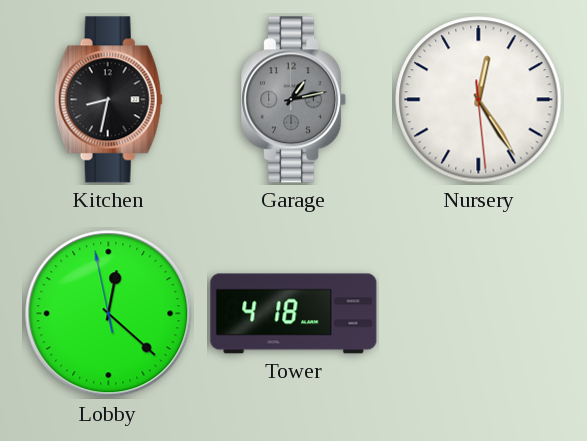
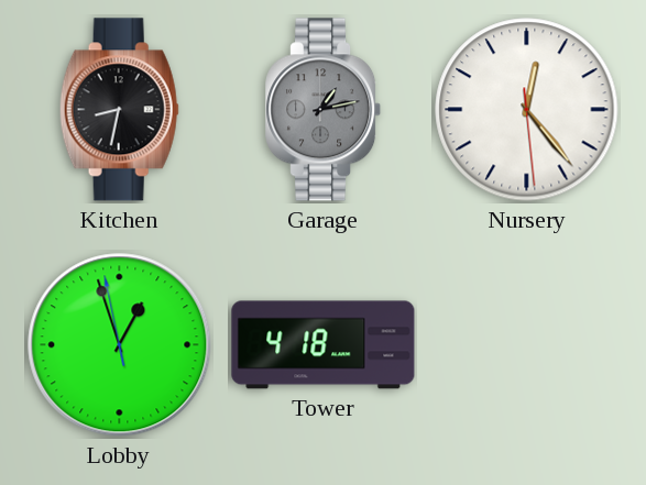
Nursery: 12:24 -> 12:23
Lobby: 12:21 -> 12:56
